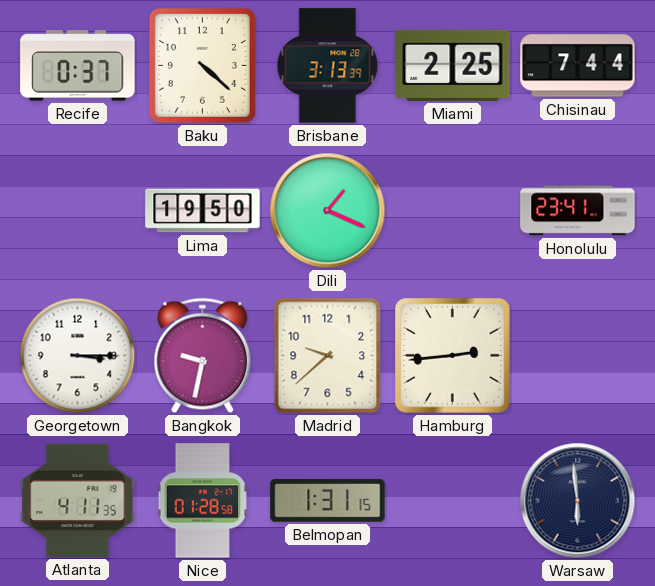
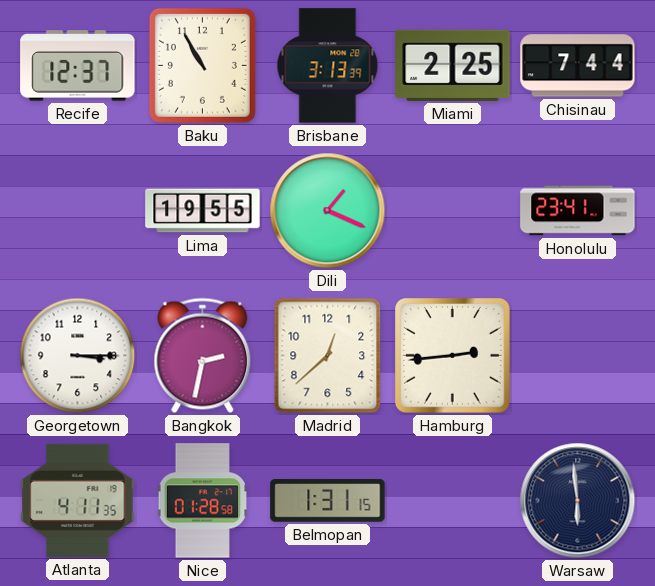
Recife: 0:37 -> 12:37
Baku: 4:22 -> 10:55
Lima: 19:50 -> 19:55
Bangkok: 9:32 -> 2:32
Madrid: 9:38 -> 12:38
